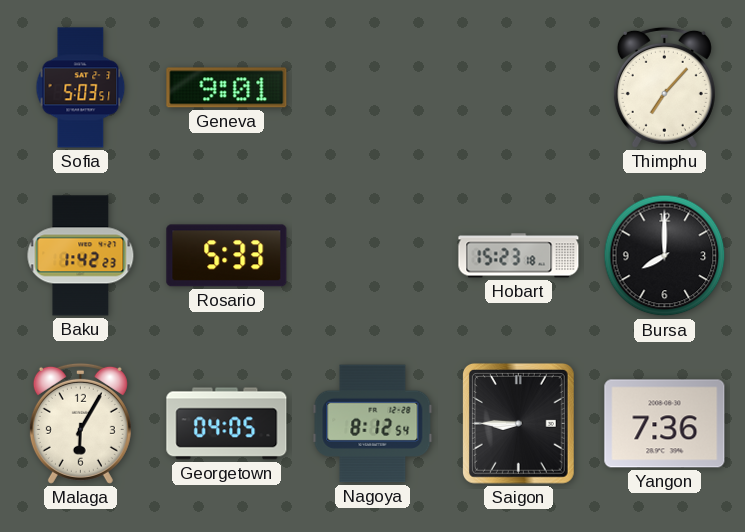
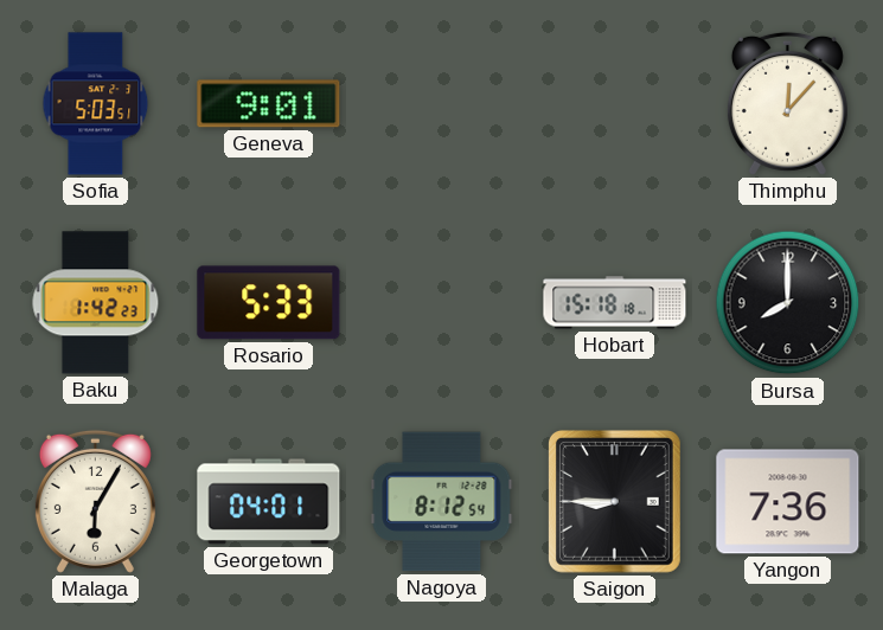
Thimphu: 7:07 -> 12:07
Hobart: 15:23 -> 15:18
Georgetown: 04:05 -> 04:01
